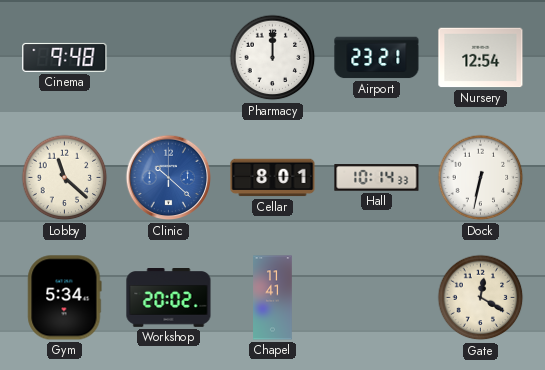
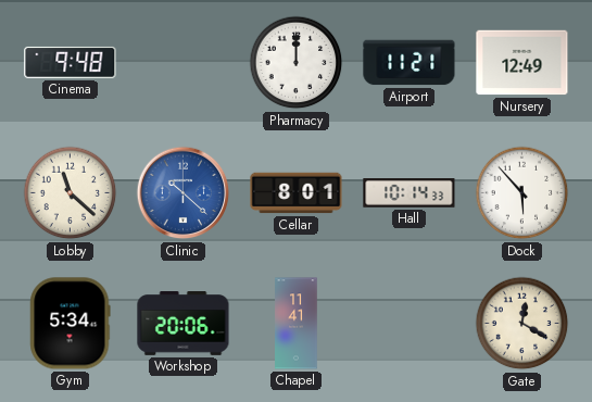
Airport: 23:21 -> 11:21
Nursery: 12:54 -> 12:49
Dock: 6:32 -> 5:53
Workshop: 20:02 -> 20:06
